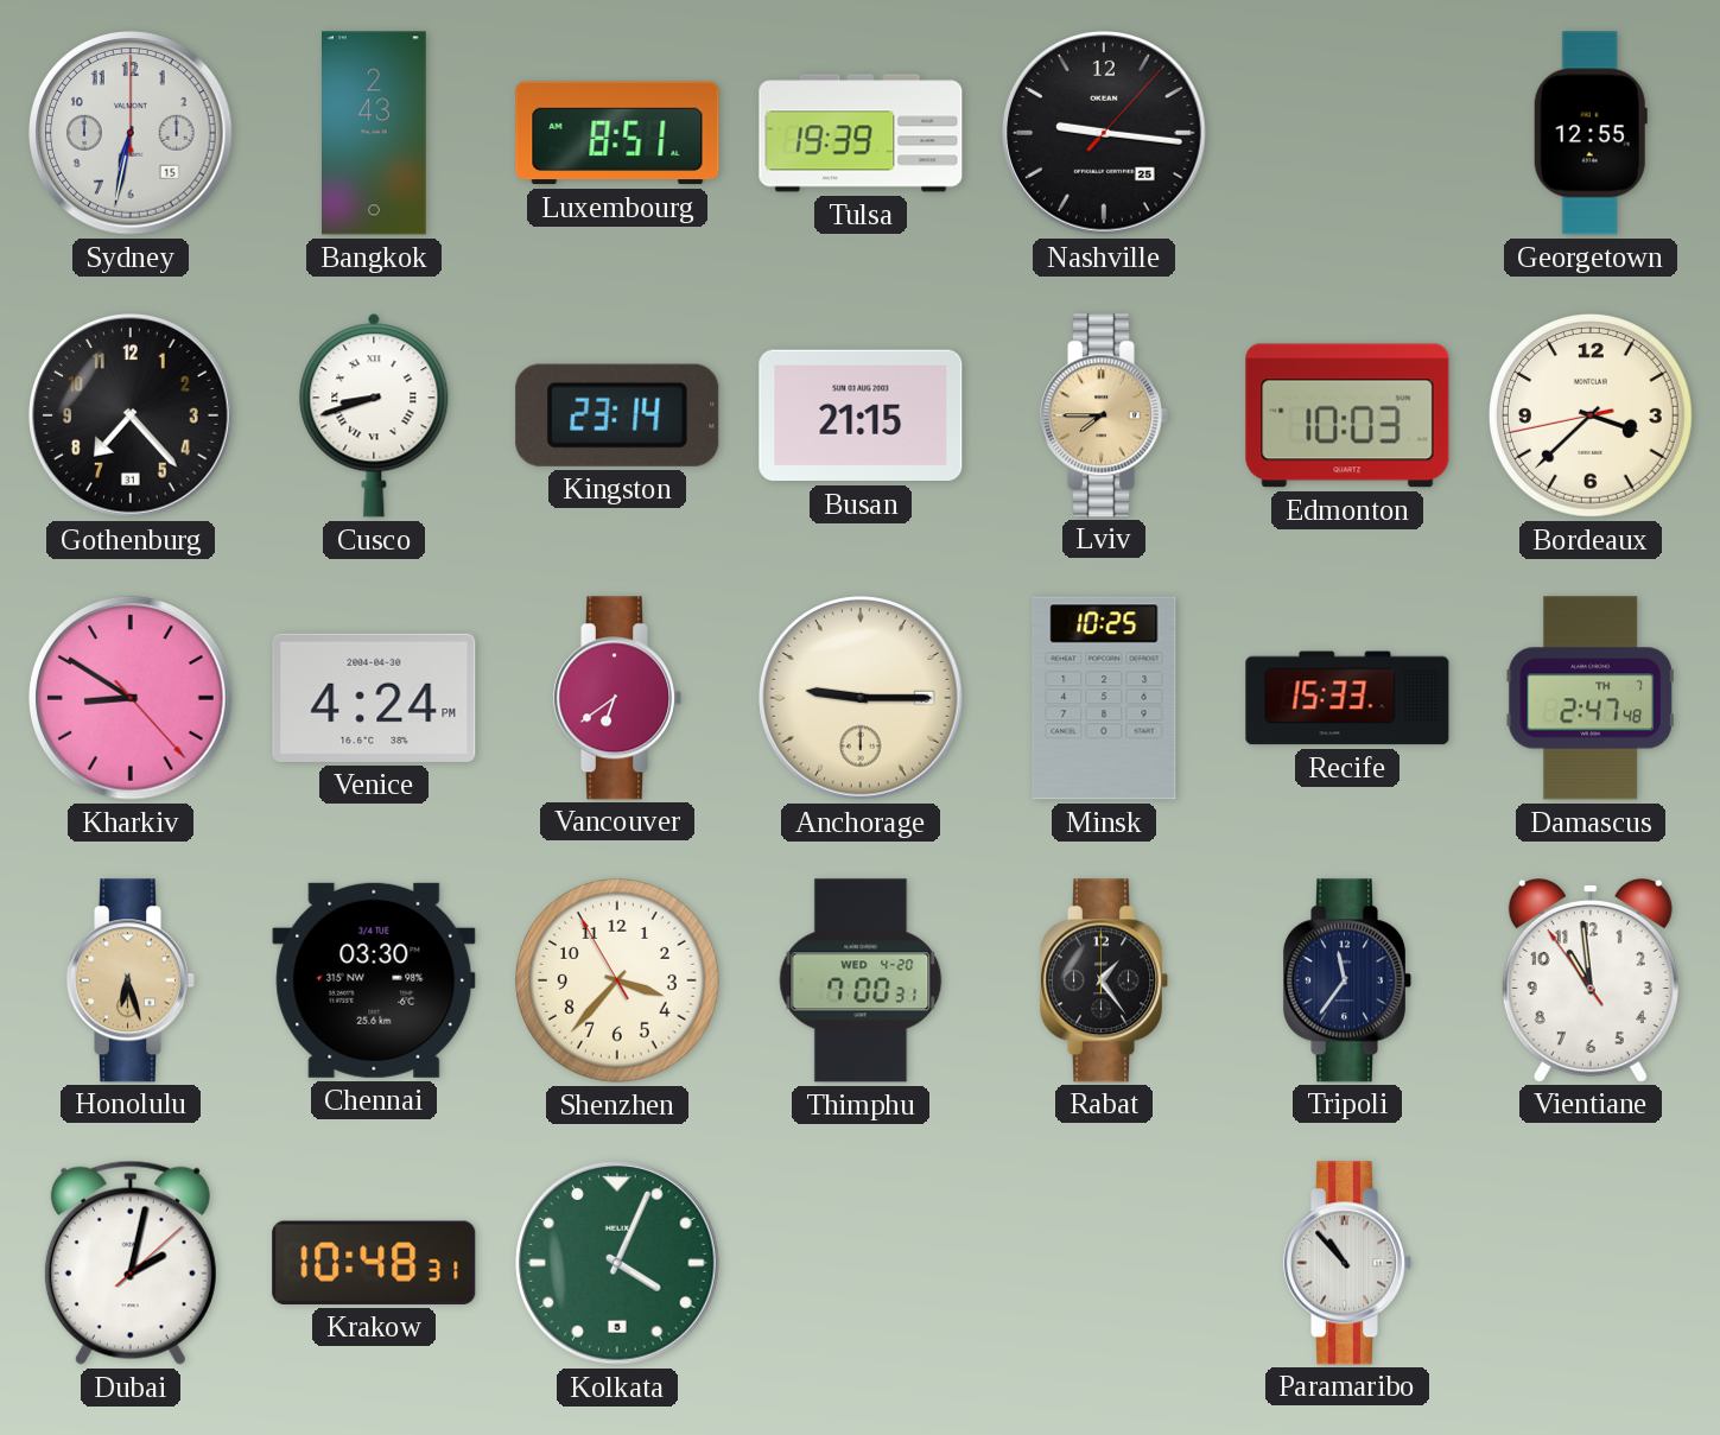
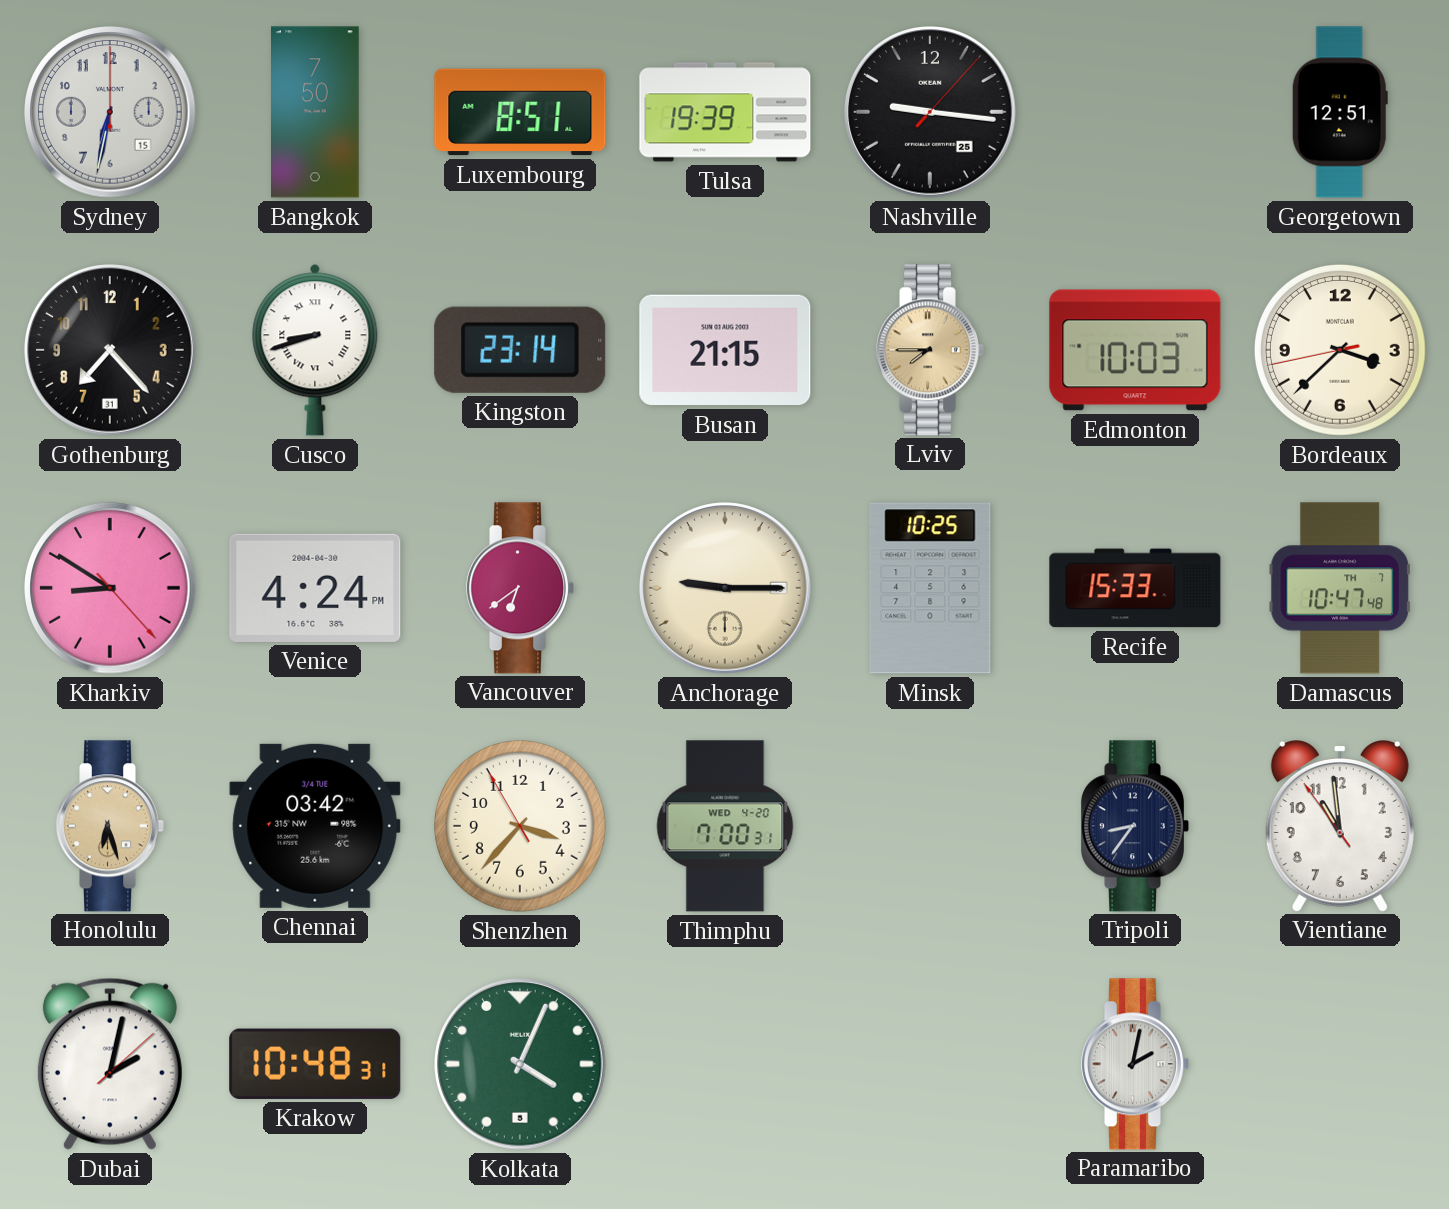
Bangkok: 2:43 -> 7:50
Georgetown: 12:55 -> 12:51
Damascus: 2:47 -> 10:47
Chennai: 03:30 -> 03:42
Rabat: 1:24 -> none
Tripoli: 11:36 -> 8:36
Paramaribo: 10:53 -> 2:02
